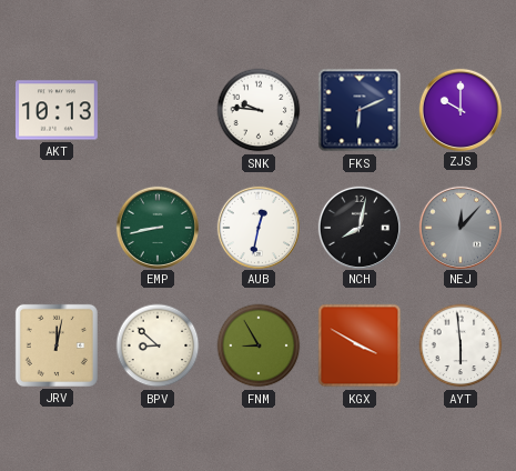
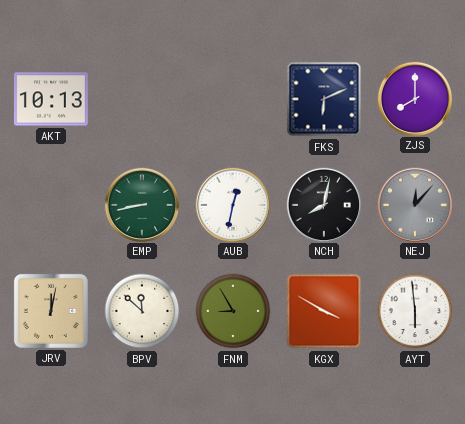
SNK: 9:46 -> none
ZJS: 10:00 -> 8:00
BPV: 8:52 -> 11:52
